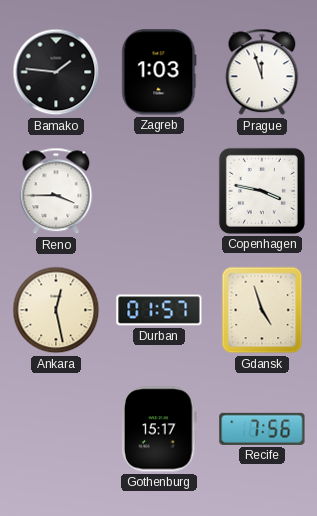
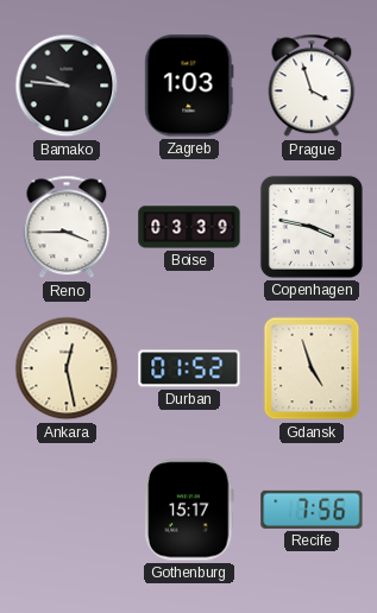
Bamako: 1:46 -> 9:46
Prague: 11:57 -> 3:57
Boise: none -> 03:39
Durban: 01:57 -> 01:52
